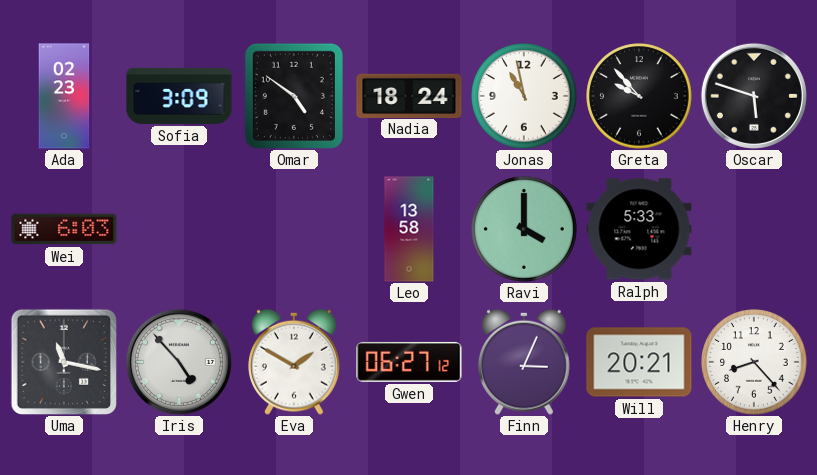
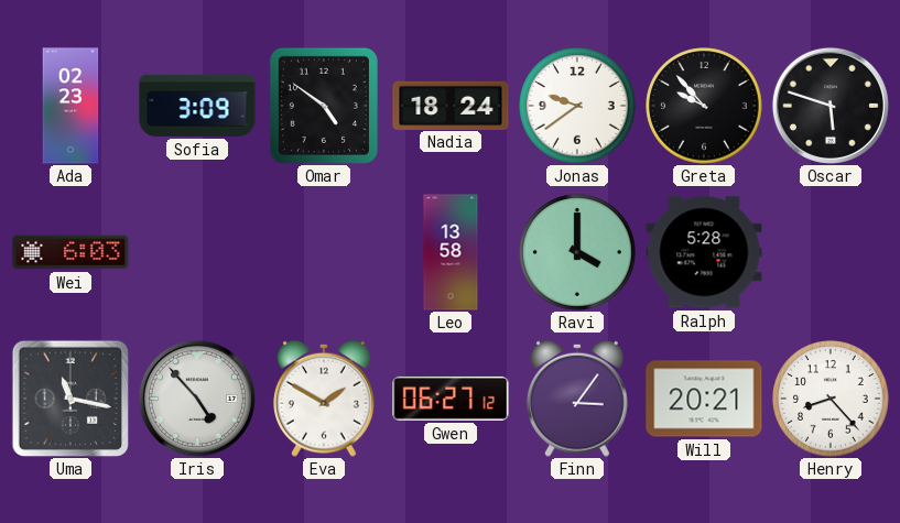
Jonas: 10:58 -> 9:39
Ralph: 5:33 -> 5:28
Finn: 3:04 -> 3:06
